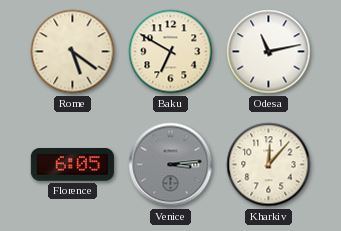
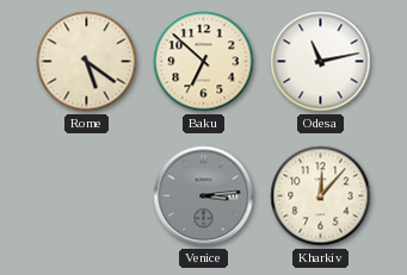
Baku: 6:50 -> 6:52
Florence: 6:05 -> none
